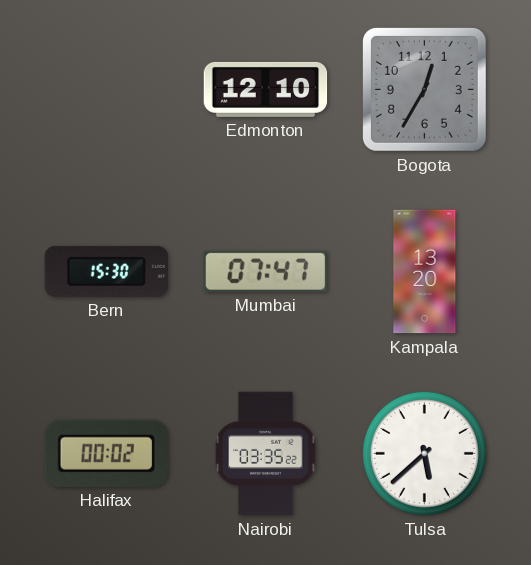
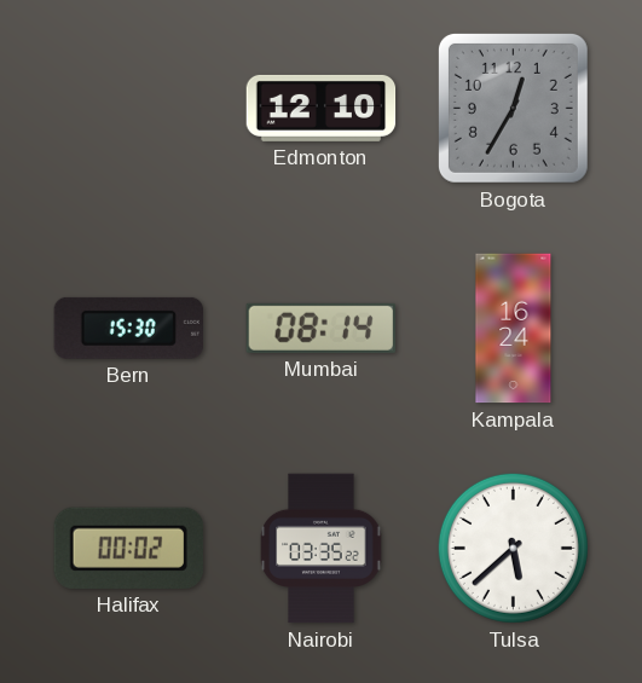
Mumbai: 07:47 -> 08:14
Kampala: 13:20 -> 16:24
